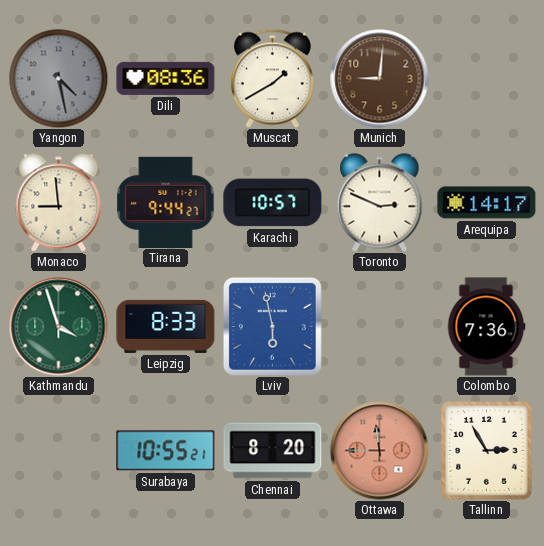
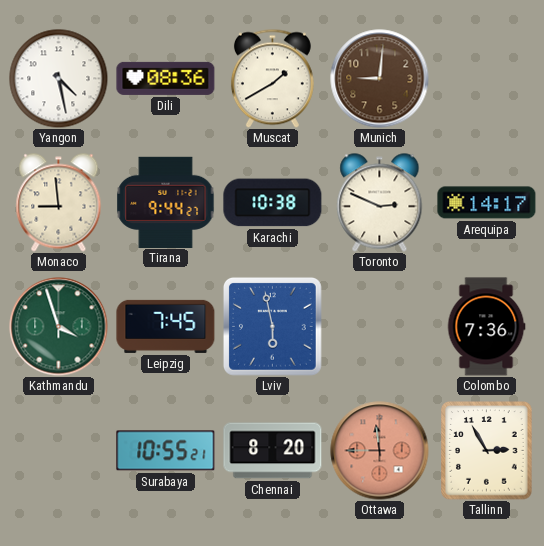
Yangon dial: grey -> white
Karachi: 10:57 -> 10:38
Leipzig: 8:33 -> 7:45
